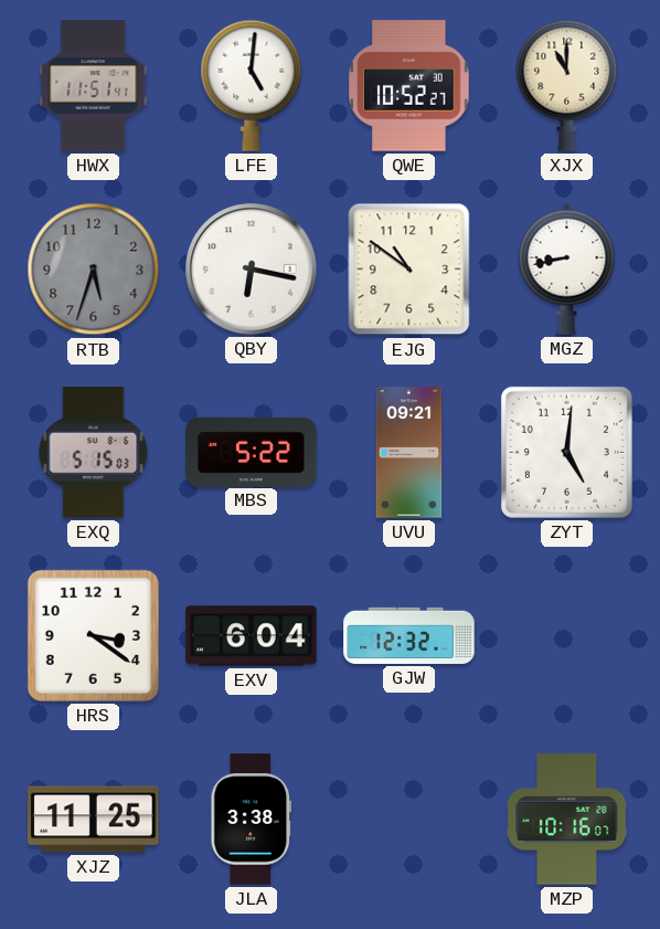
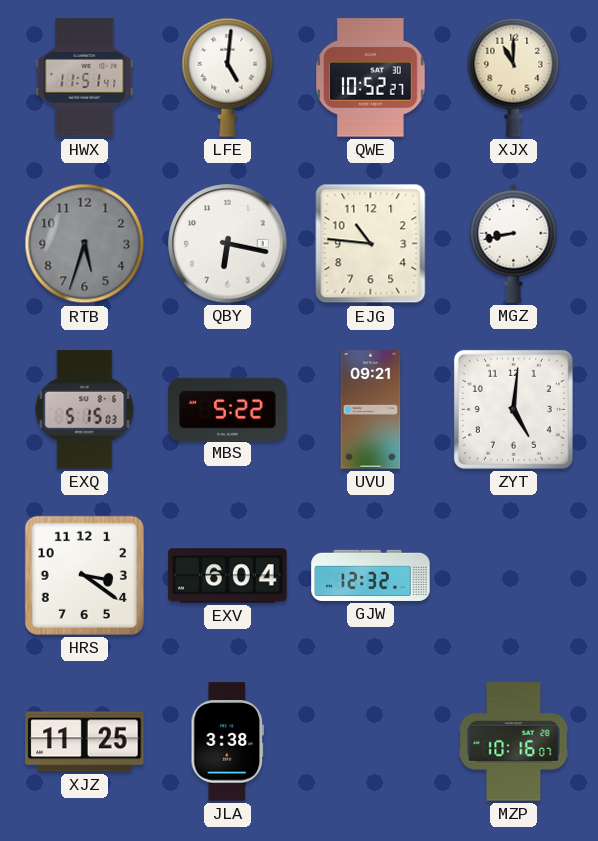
EJG: 10:51 -> 10:46
